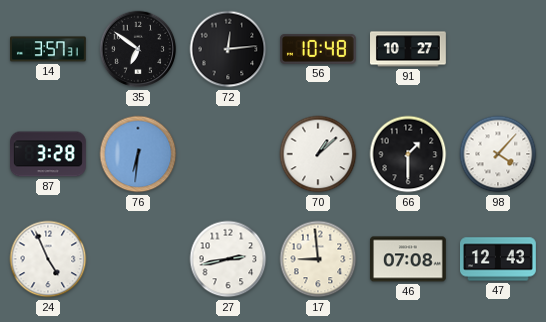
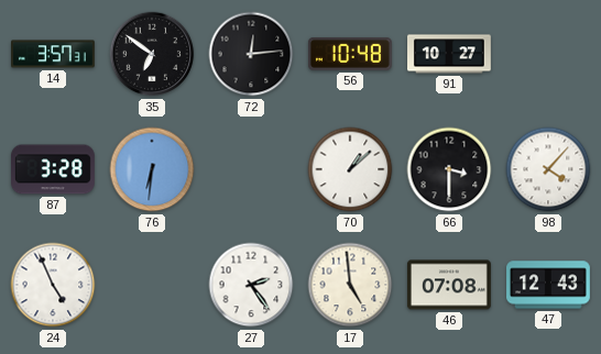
66: 1:30 -> 3:30
27: 2:43 -> 2:24
17: 8:59 -> 4:59
